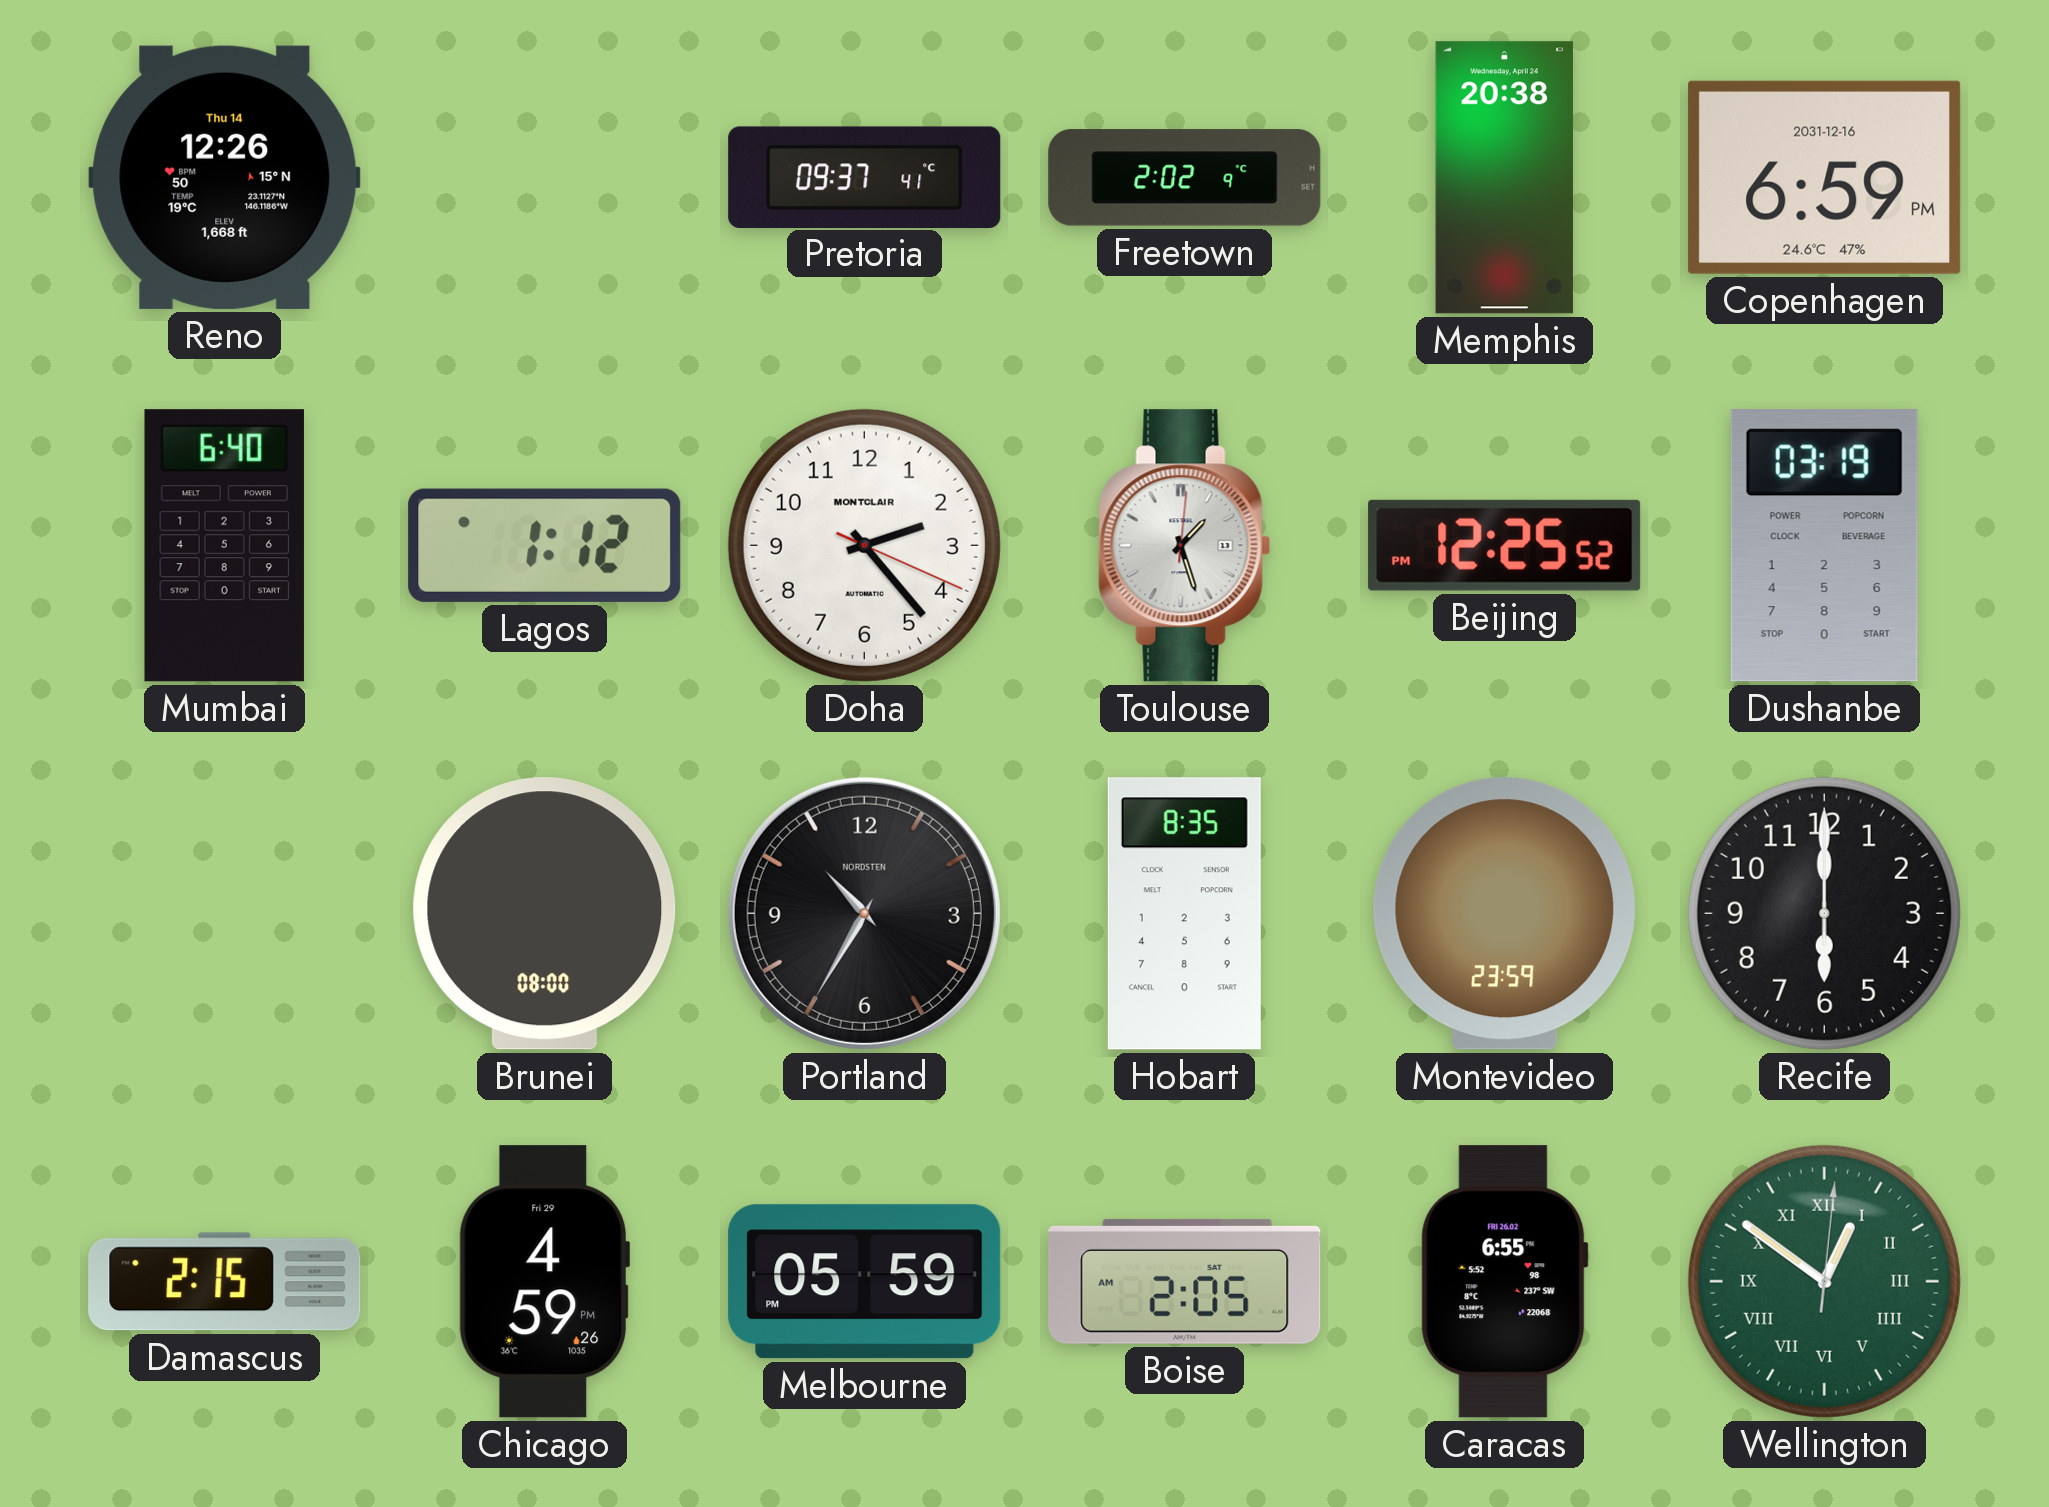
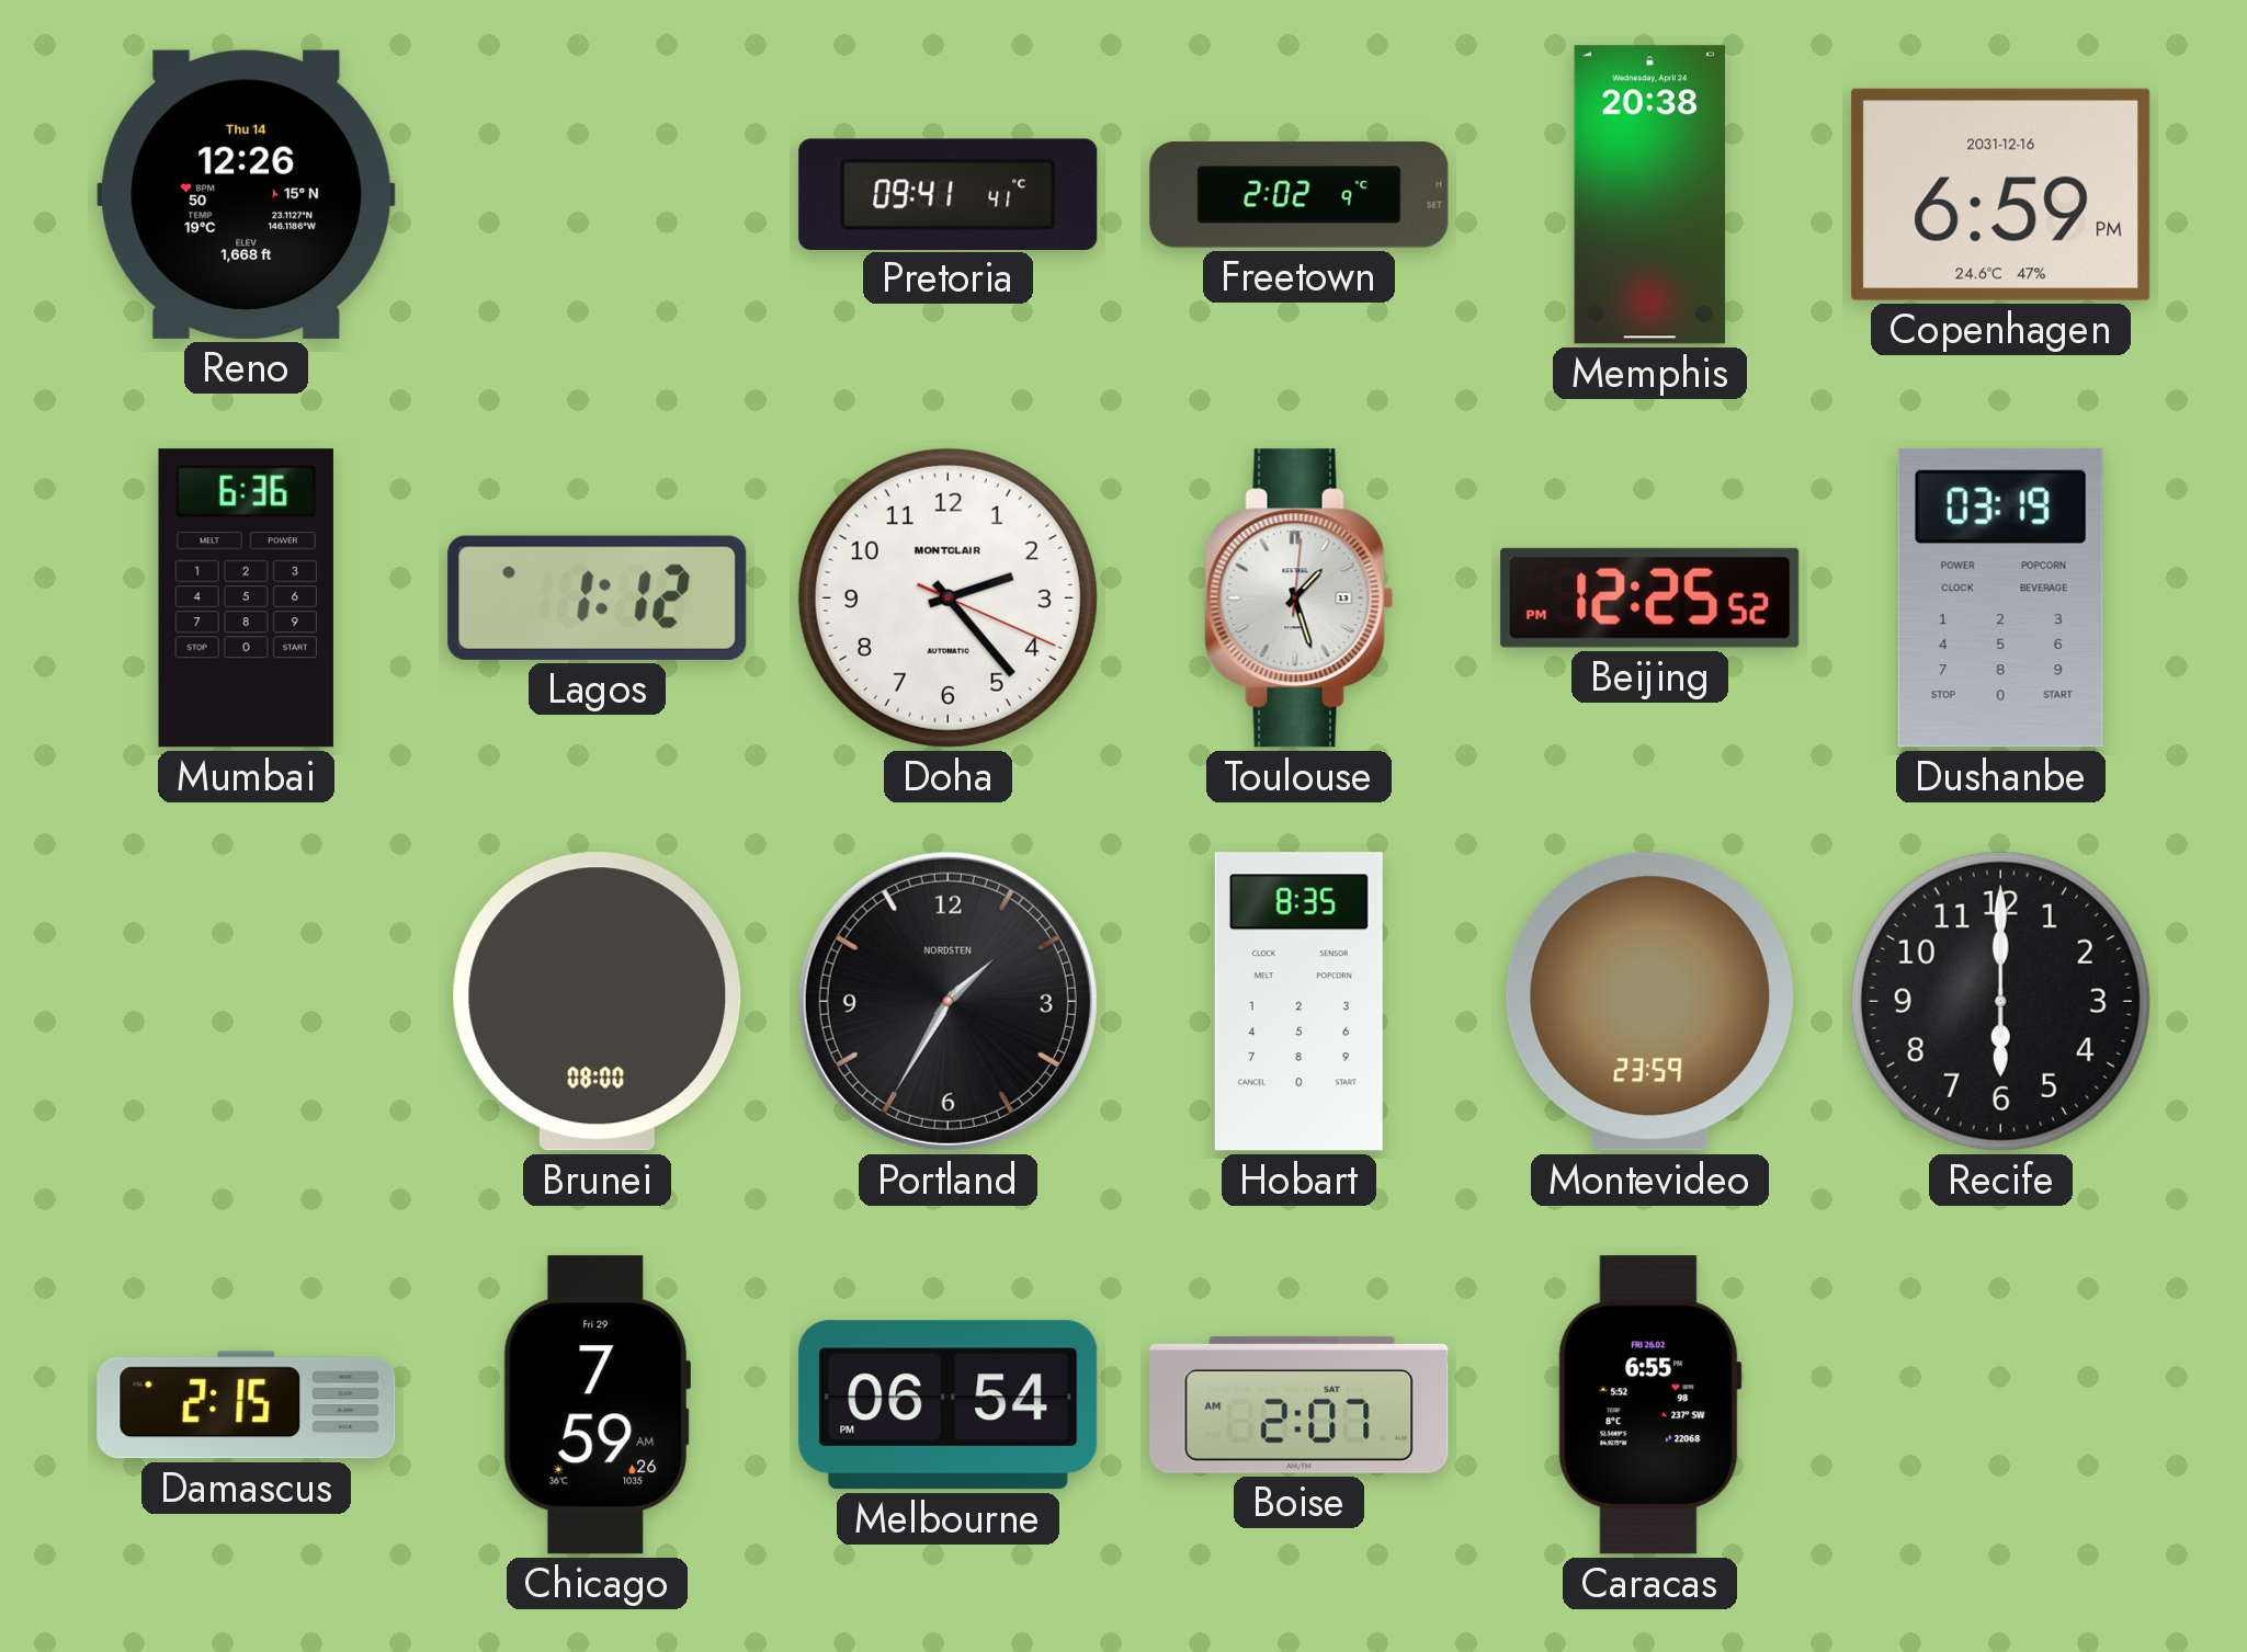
Pretoria: 09:37 -> 09:41
Mumbai: 6:40 -> 6:36
Portland: 10:35 -> 1:35
Chicago: 4:59 -> 7:59
Melbourne: 05:59 -> 06:54
Boise: 2:05 -> 2:07
Wellington: 12:51 -> none
